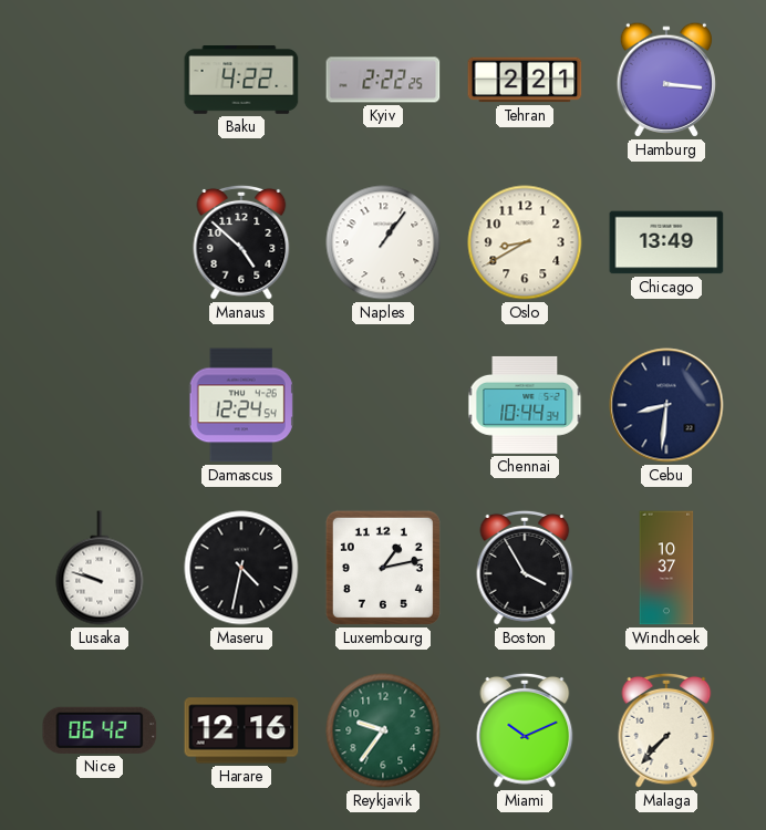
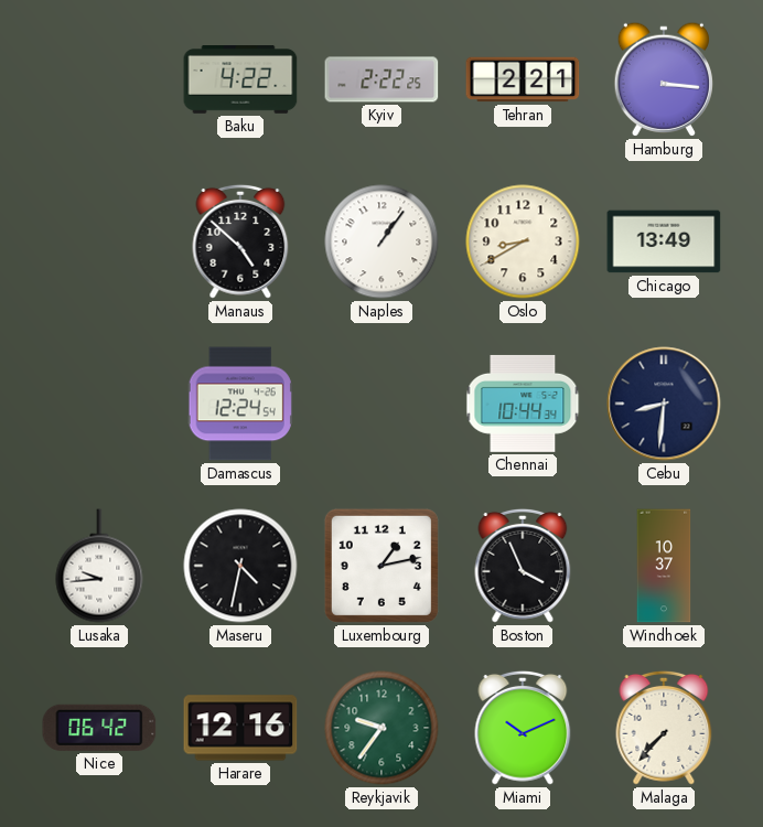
Lusaka: 9:48 -> 9:44
Boston: 3:55 -> 3:56
